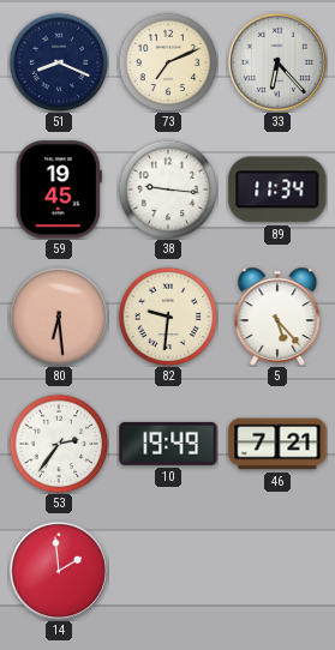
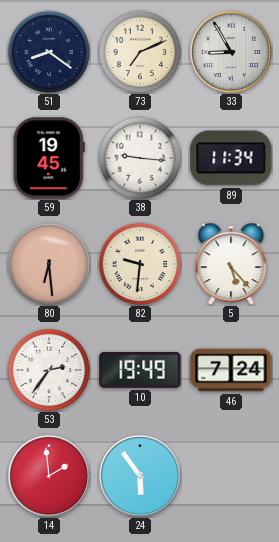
51: 8:19 -> 8:21
33: 6:23 -> 8:55
46: 7:21 -> 7:24
24: none -> 5:54
